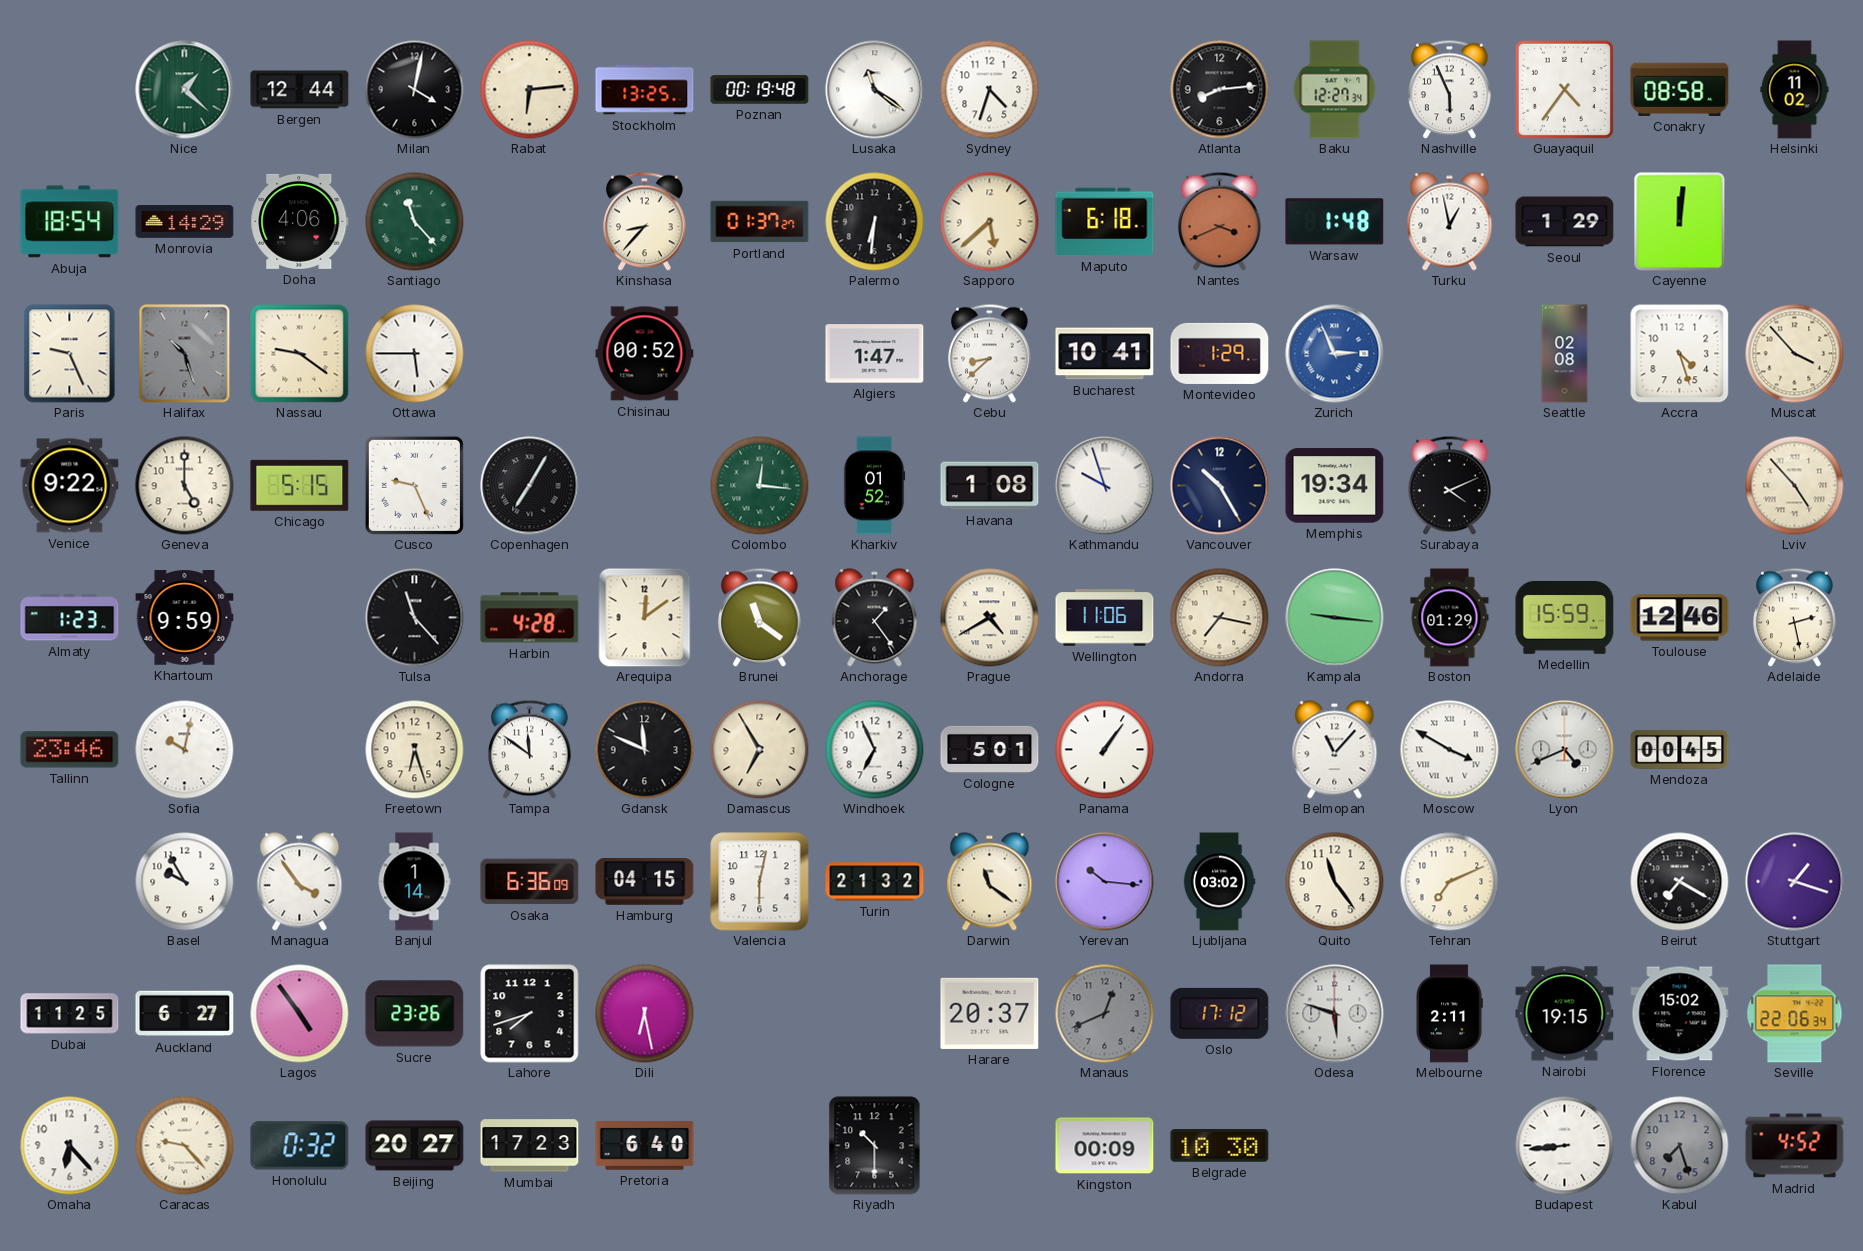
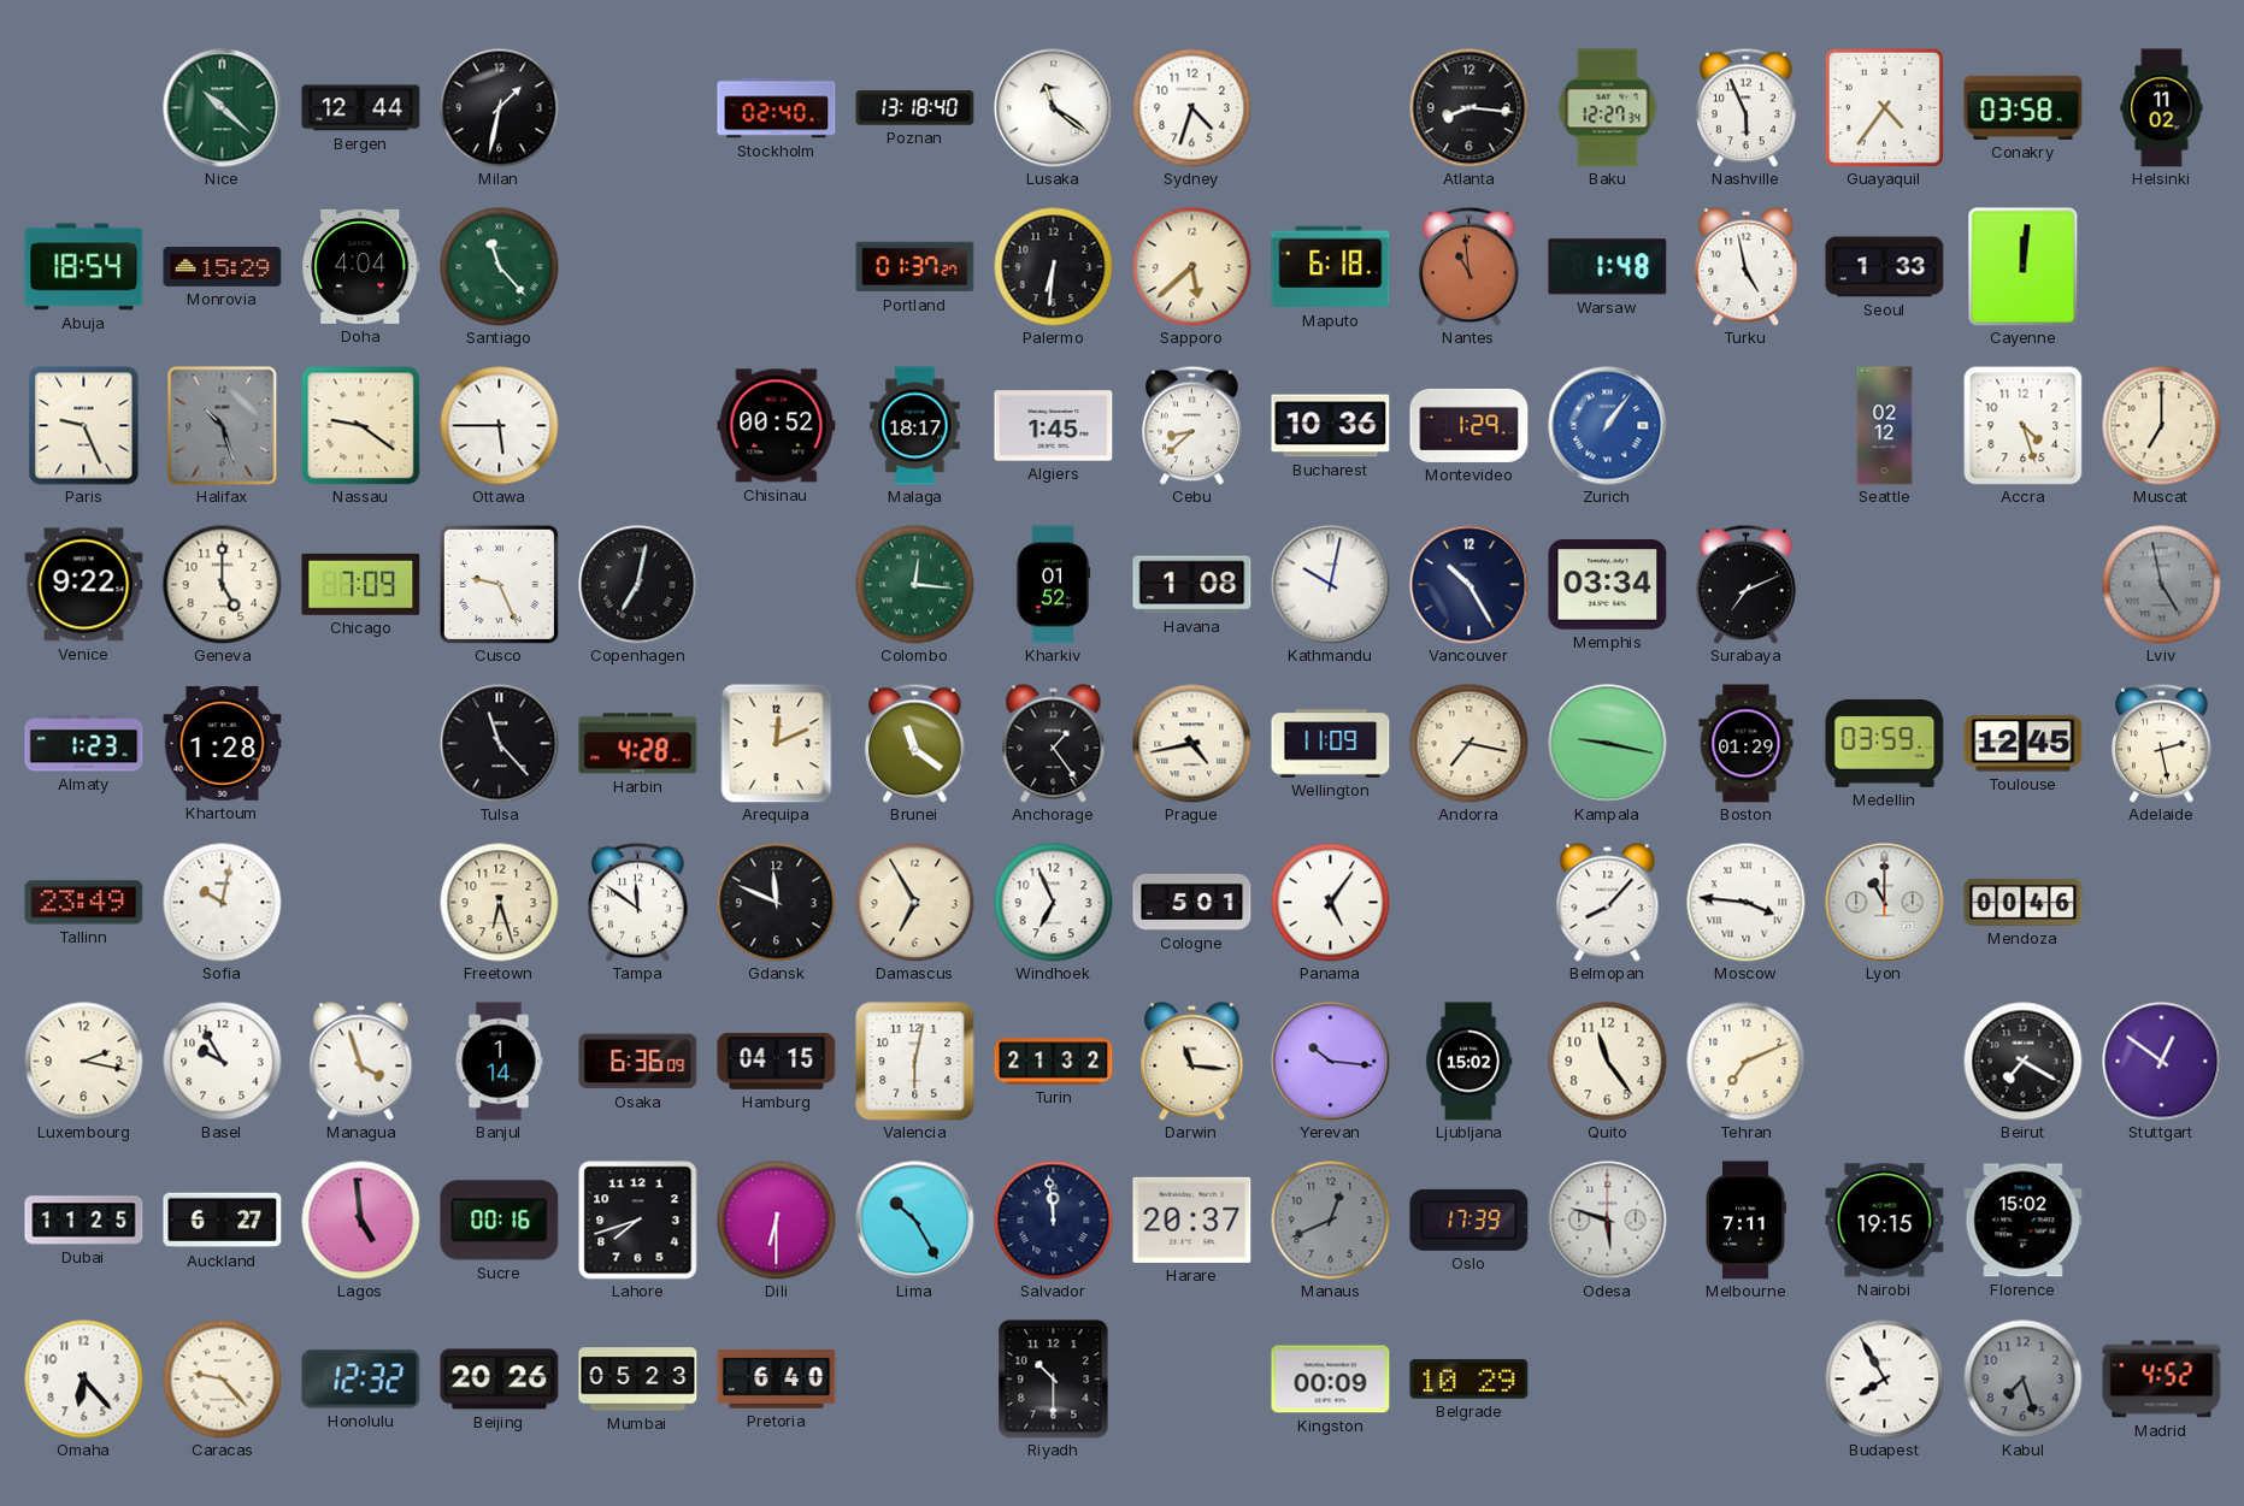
Nice: 1:22 -> 10:22
Milan: 4:02 -> 1:32
Rabat: 6:14 -> none
Stockholm: 13:25 -> 02:40
Poznan: 00:19 -> 13:18
Atlanta: 8:14 -> 8:16
Conakry: 08:58 -> 03:58
Monrovia: 14:29 -> 15:29
Doha: 4:06 -> 4:04
Kinshasa: 8:37 -> none
Nantes: 3:41 -> 10:59
Turku: 12:58 -> 4:58
Seoul: 1:29 -> 1:33
Malaga: none -> 18:17
Algiers: 1:47 -> 1:45
Bucharest: 10:41 -> 10:36
Zurich: 2:56 -> 1:06
Seattle: 02:08 -> 02:12
Muscat: 3:53 -> 7:00
Chicago: 5:15 -> 7:09
Copenhagen: 7:05 -> 7:02
Kathmandu: 9:57 -> 10:02
Memphis: 19:34 -> 03:34
Surabaya: 4:11 -> 7:11
Lviv: 4:53 -> 4:58
Lviv dial: cream -> grey
Khartoum: 9:59 -> 1:28
Arequipa: 12:09 -> 12:11
Prague: 4:40 -> 4:43
Wellington: 11:06 -> 11:09
Kampala: 9:16 -> 9:17
Medellin: 15:59 -> 03:59
Toulouse: 12:46 -> 12:45
Tallinn: 23:46 -> 23:49
Panama: 1:06 -> 5:06
Belmopan: 11:07 -> 8:07
Moscow: 3:50 -> 3:46
Lyon: 4:41 -> 11:00
Mendoza: 00:45 -> 00:46
Luxembourg: none -> 2:17
Managua: 3:54 -> 3:57
Darwin: 11:21 -> 11:16
Ljubljana: 03:02 -> 15:02
Stuttgart: 1:18 -> 12:51
Lagos: 4:54 -> 4:59
Sucre: 23:26 -> 00:16
Dili: 6:28 -> 6:30
Lima: none -> 10:25
Salvador: none -> 11:59
Oslo: 17:12 -> 17:39
Melbourne: 2:11 -> 7:11
Seville: 22:06 -> none
Honolulu: 0:32 -> 12:32
Beijing: 20:27 -> 20:26
Mumbai: 17:23 -> 05:23
Belgrade: 10:30 -> 10:29
Budapest: 8:44 -> 7:55
